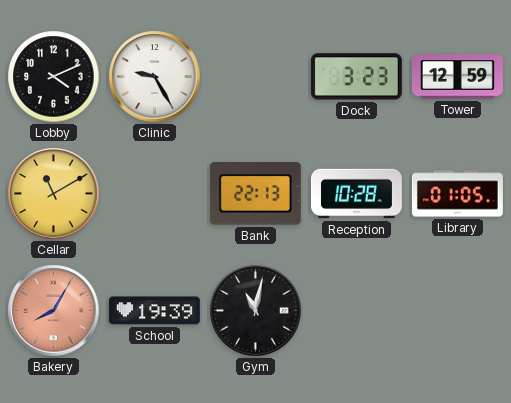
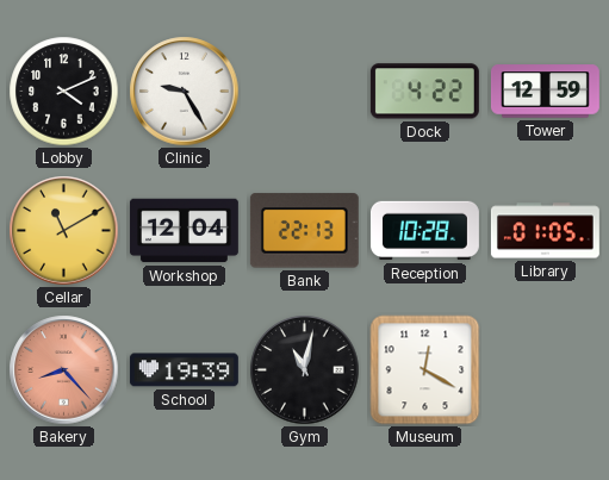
Dock: 3:23 -> 4:22
Workshop: none -> 12:04
Bakery: 8:05 -> 8:23
Museum: none -> 12:20
